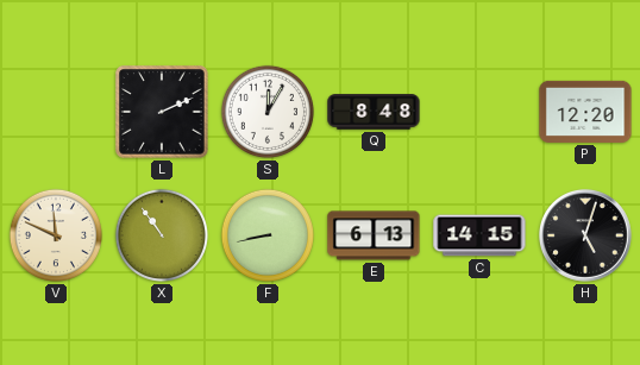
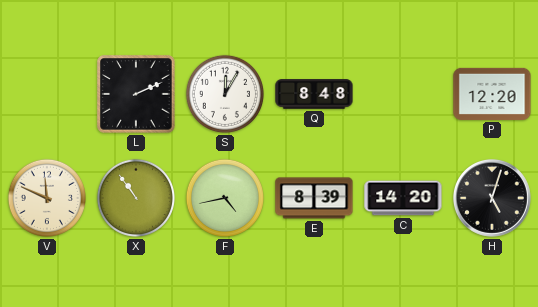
F: 8:43 -> 4:43
E: 6:13 -> 8:39
C: 14:15 -> 14:20
